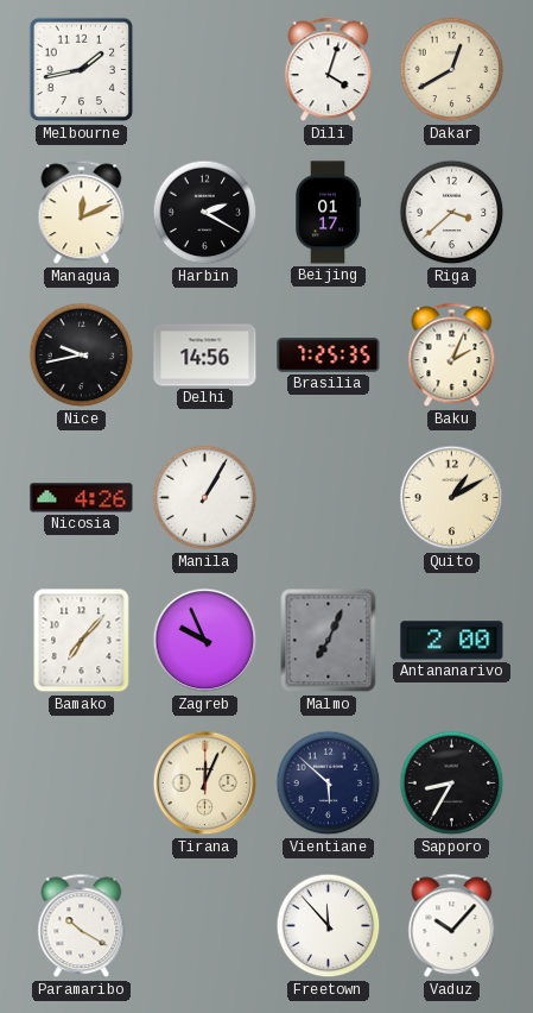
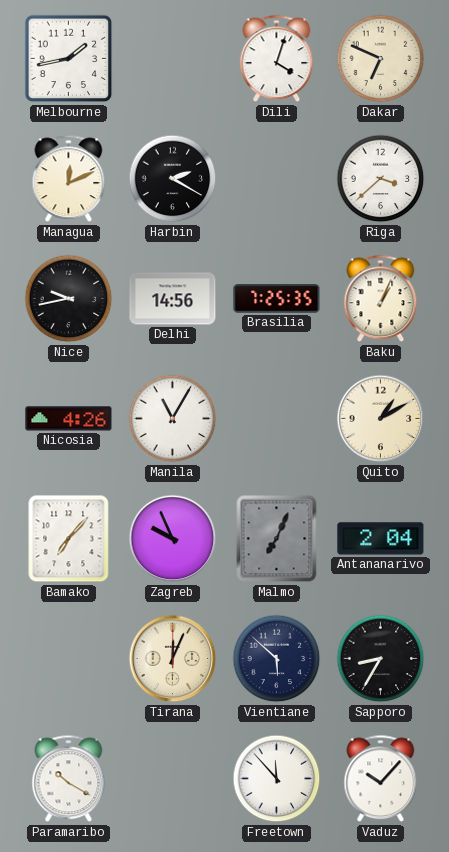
Dakar: 12:40 -> 6:49
Beijing: 01:17 -> none
Baku: 2:04 -> 1:04
Manila: 1:05 -> 11:05
Antananarivo: 2:00 -> 2:04
